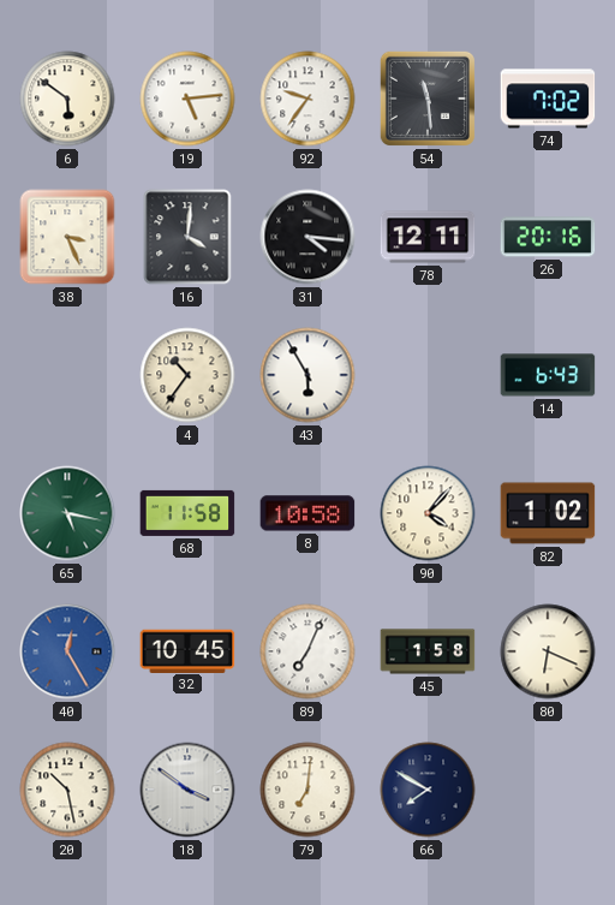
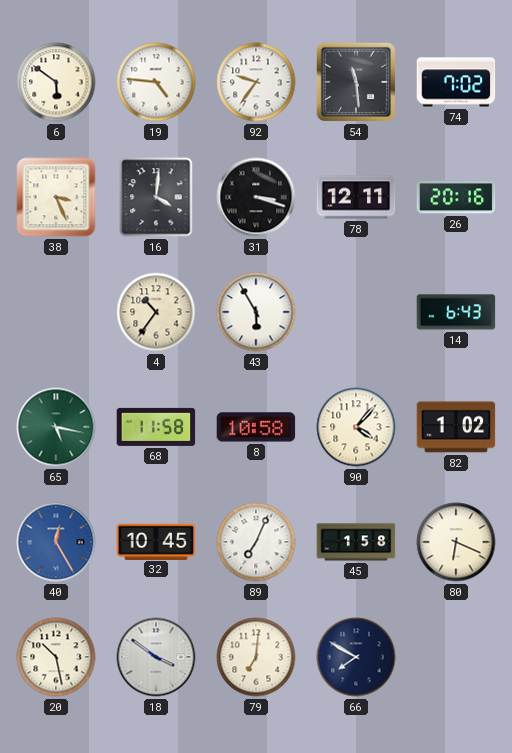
19: 5:14 -> 4:46
31: 4:16 -> 3:18
